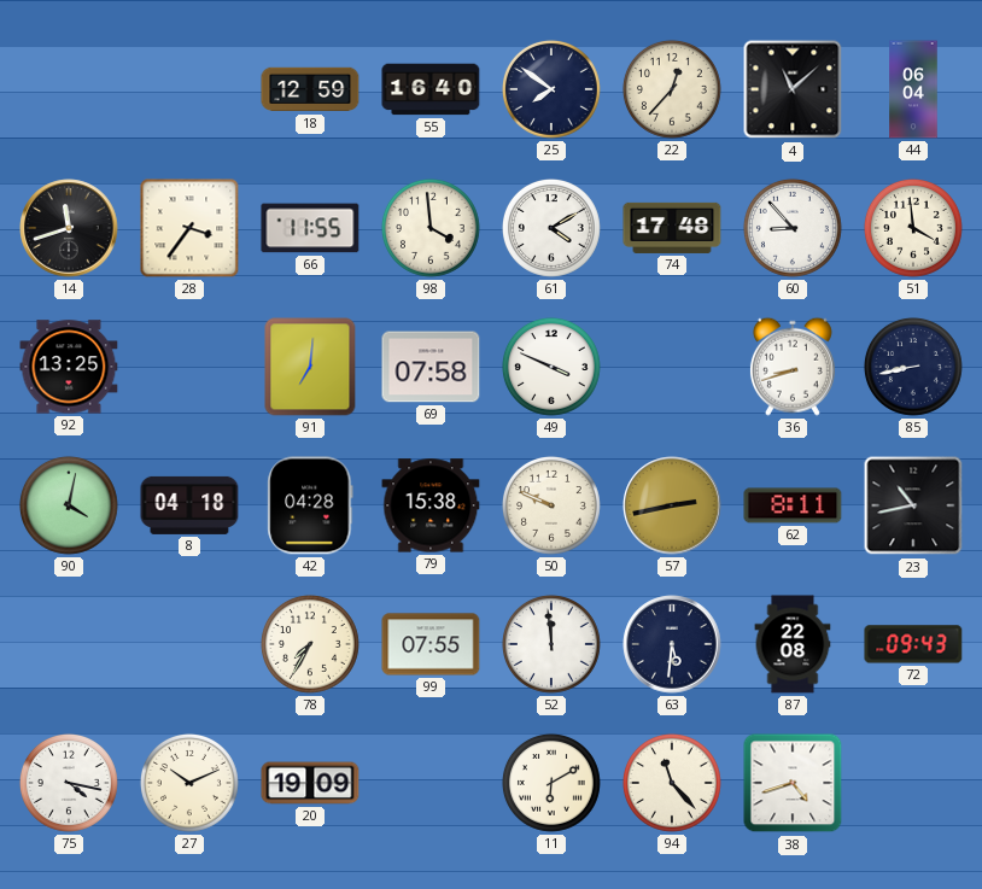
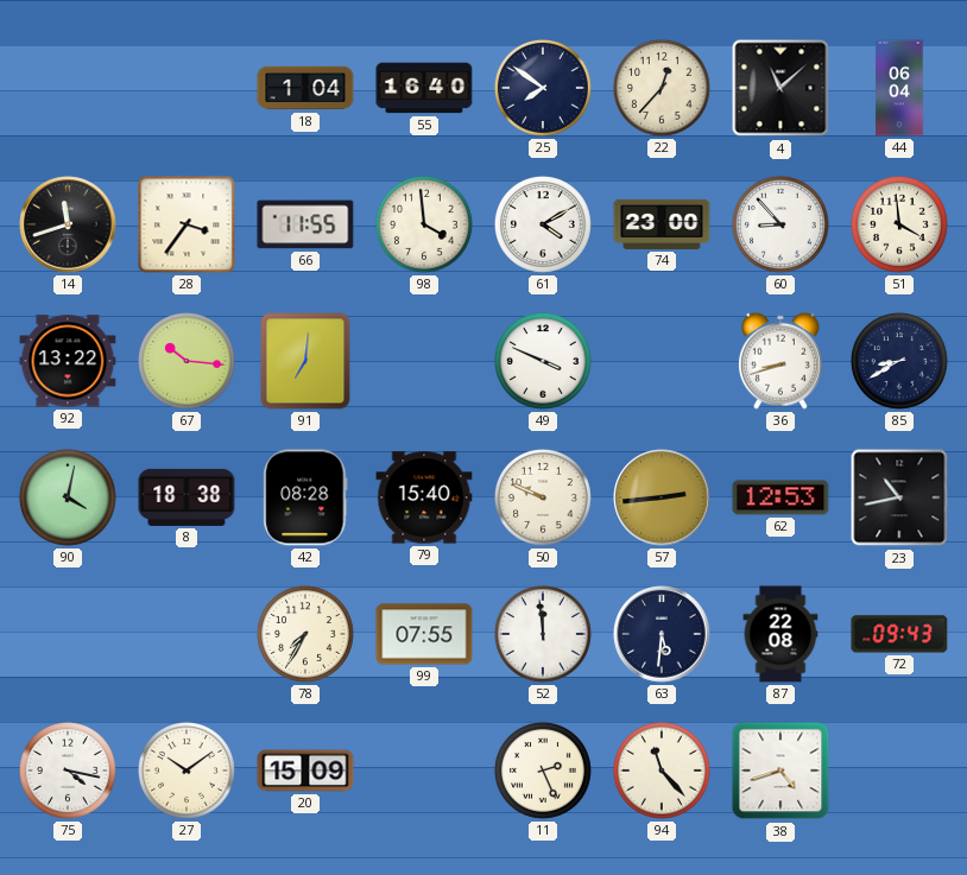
18: 12:59 -> 1:04
74: 17:48 -> 23:00
92: 13:25 -> 13:22
67: none -> 10:16
69: 07:58 -> none
85: 8:43 -> 8:40
8: 04:18 -> 18:38
42: 04:28 -> 08:28
79: 15:38 -> 15:40
57: 2:43 -> 2:44
62: 8:11 -> 12:53
27: 10:11 -> 10:09
20: 19:09 -> 15:09
11: 6:10 -> 2:26
